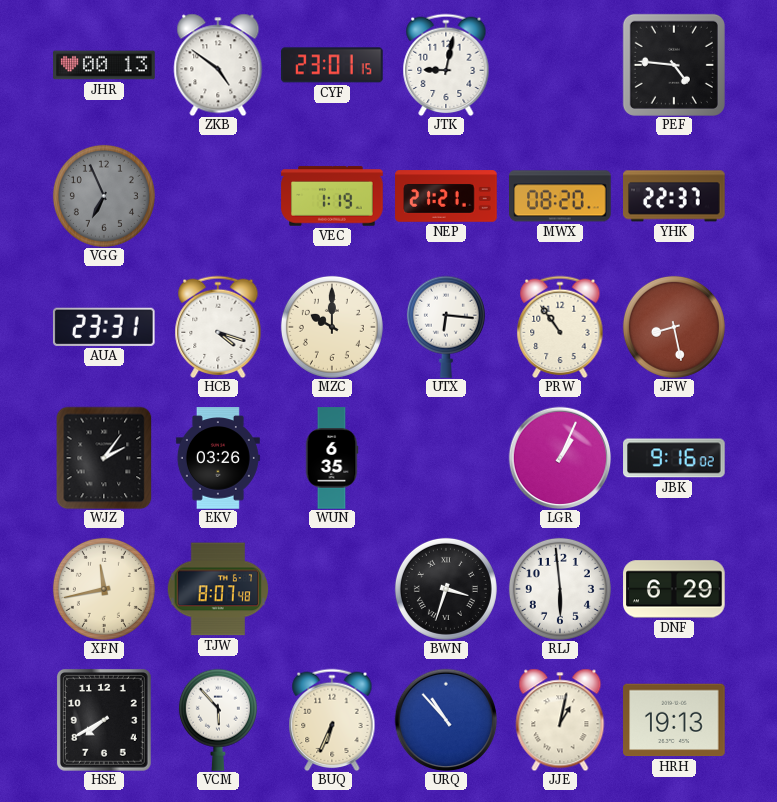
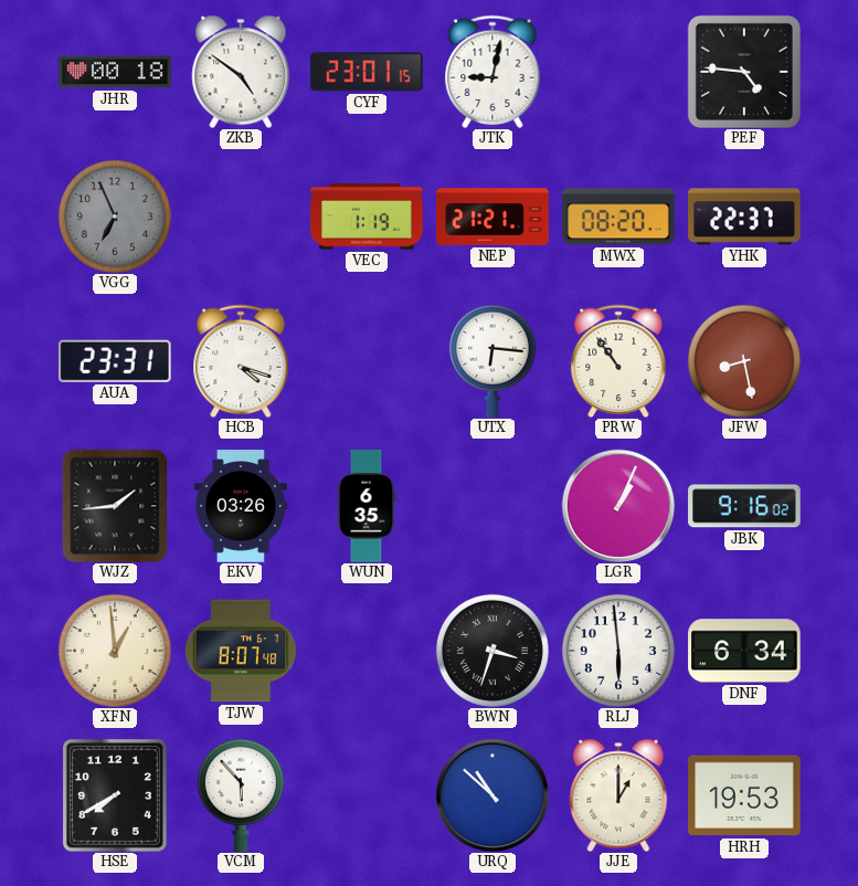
JHR: 00:13 -> 00:18
MZC: 10:00 -> none
WJZ: 2:06 -> 1:44
XFN: 11:43 -> 12:59
DNF: 6:29 -> 6:34
BUQ: 6:34 -> none
URQ: 10:53 -> 10:52
JJE: 1:02 -> 1:00
HRH: 19:13 -> 19:53
